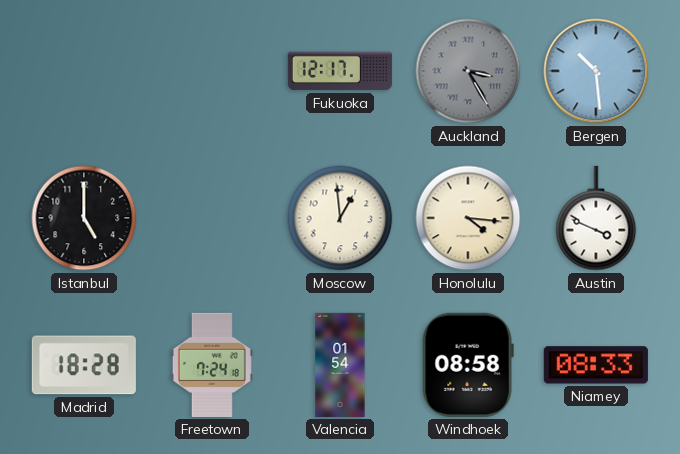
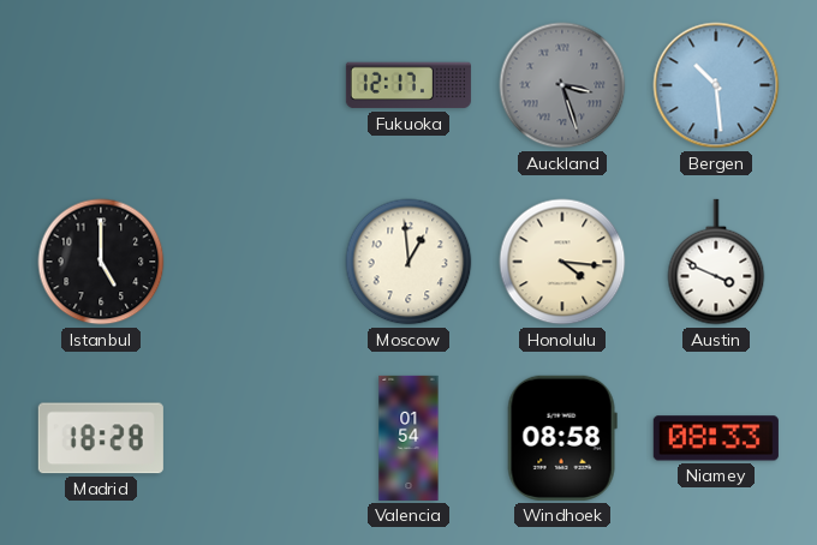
Auckland: 3:25 -> 3:27
Freetown: 7:24 -> none
